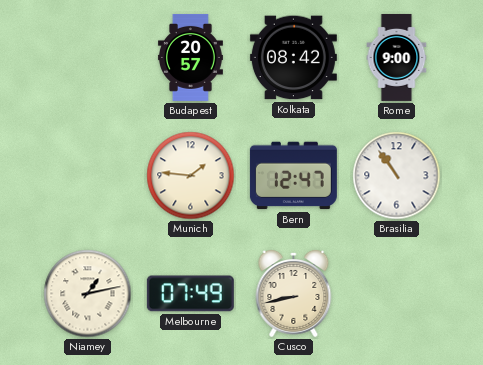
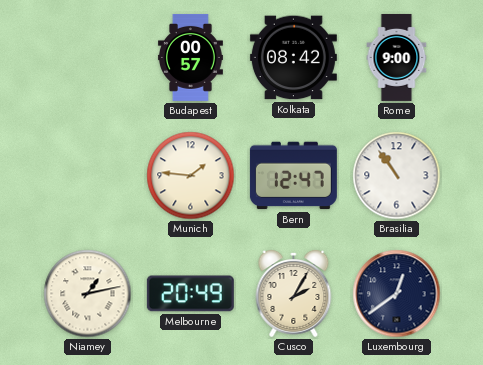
Budapest: 20:57 -> 00:57
Melbourne: 07:49 -> 20:49
Cusco: 8:43 -> 2:05
Luxembourg: none -> 12:39
